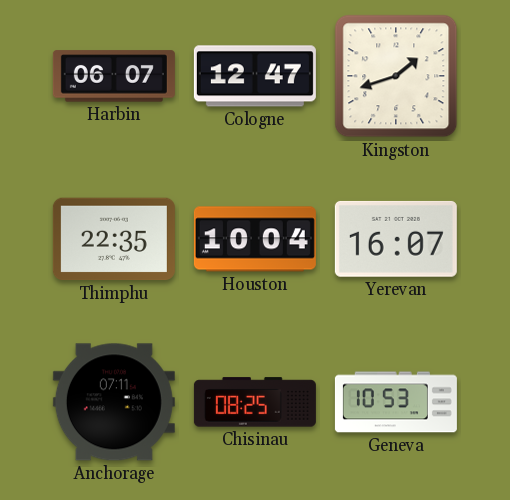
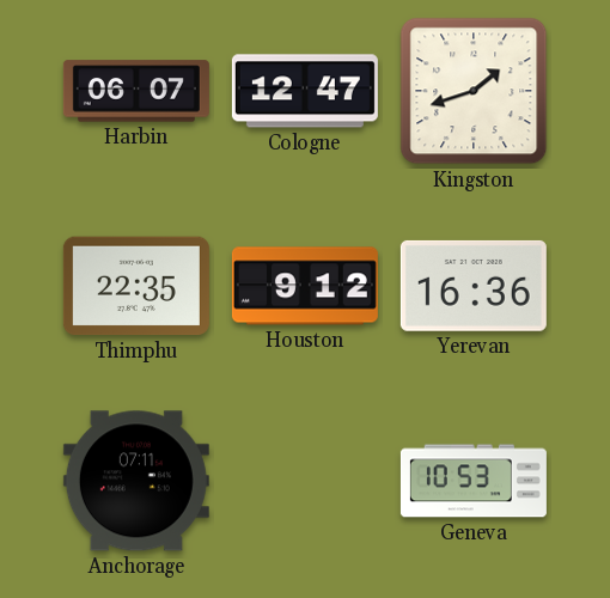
Houston: 10:04 -> 9:12
Yerevan: 16:07 -> 16:36
Chisinau: 08:25 -> none
